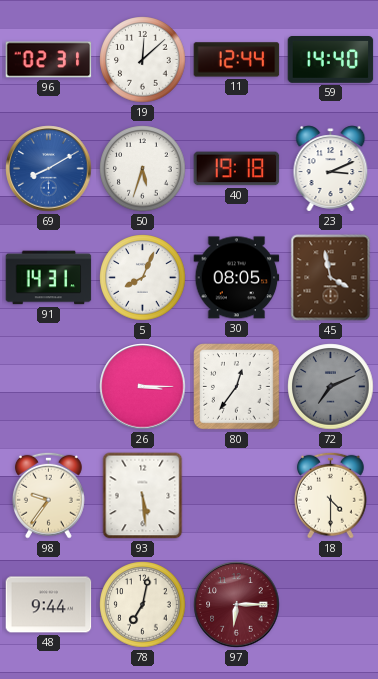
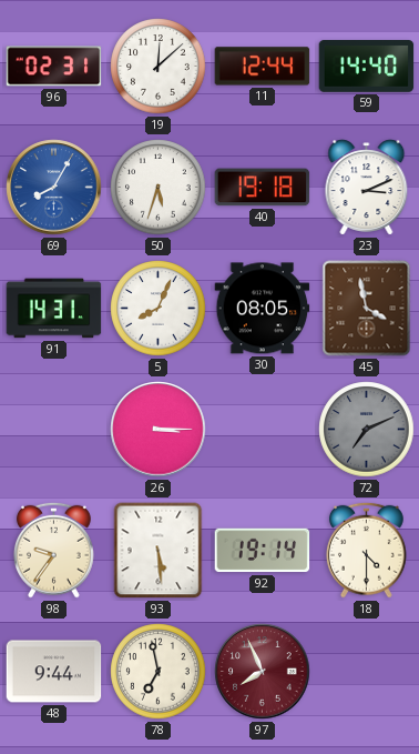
69: 8:10 -> 8:05
80: 12:36 -> none
92: none -> 19:14
78: 7:02 -> 6:58
97: 6:15 -> 7:56
